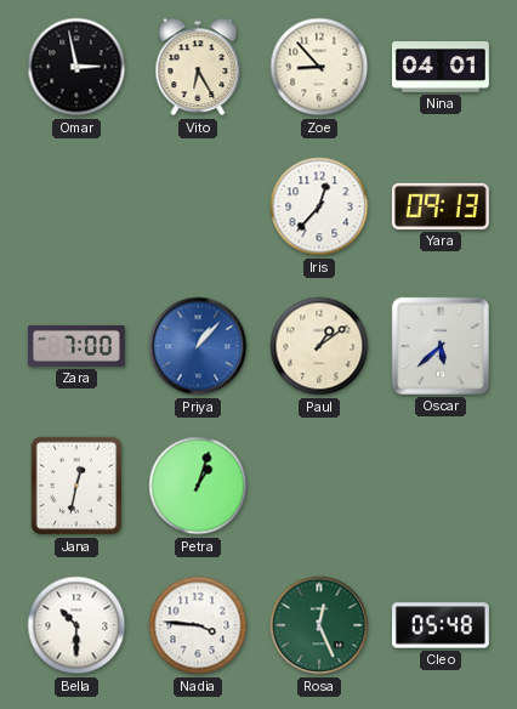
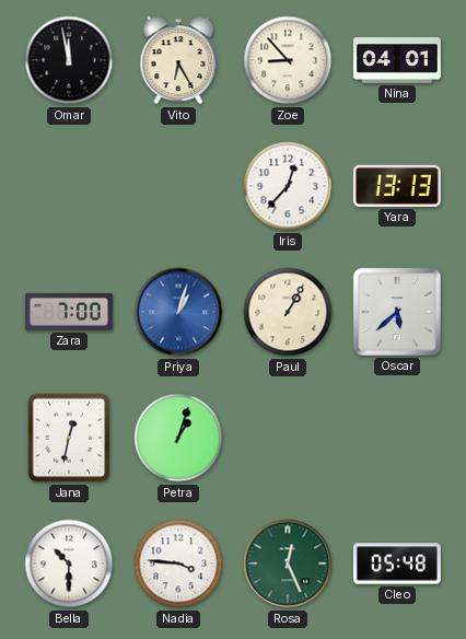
Omar: 2:58 -> 11:58
Yara: 09:13 -> 13:13
Priya: 1:07 -> 1:03
Paul: 1:09 -> 1:05
